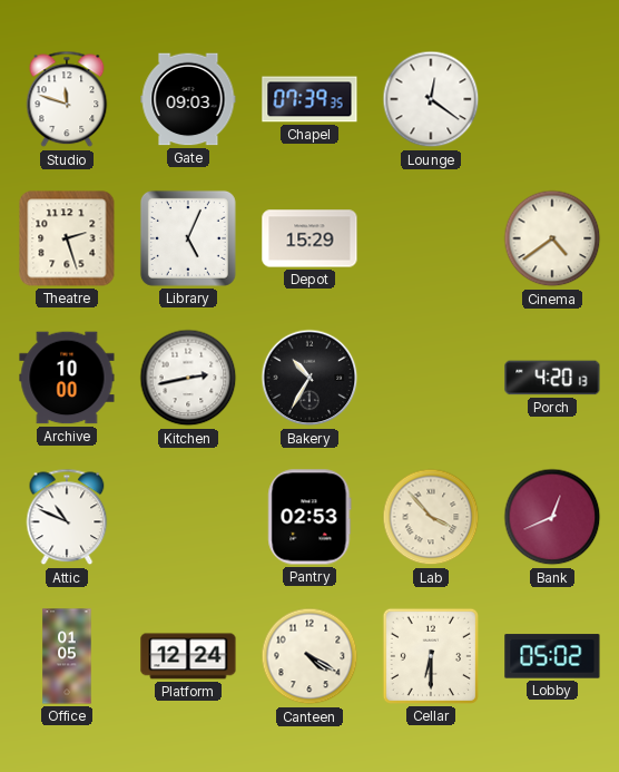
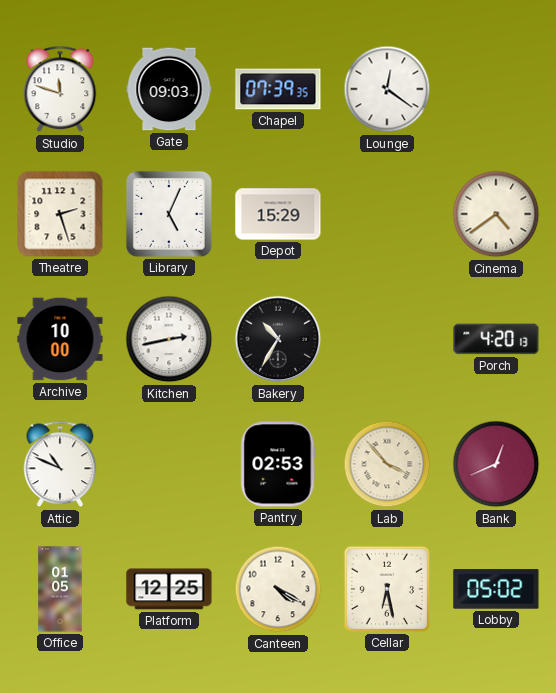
Platform: 12:24 -> 12:25
Cellar: 6:30 -> 6:28
